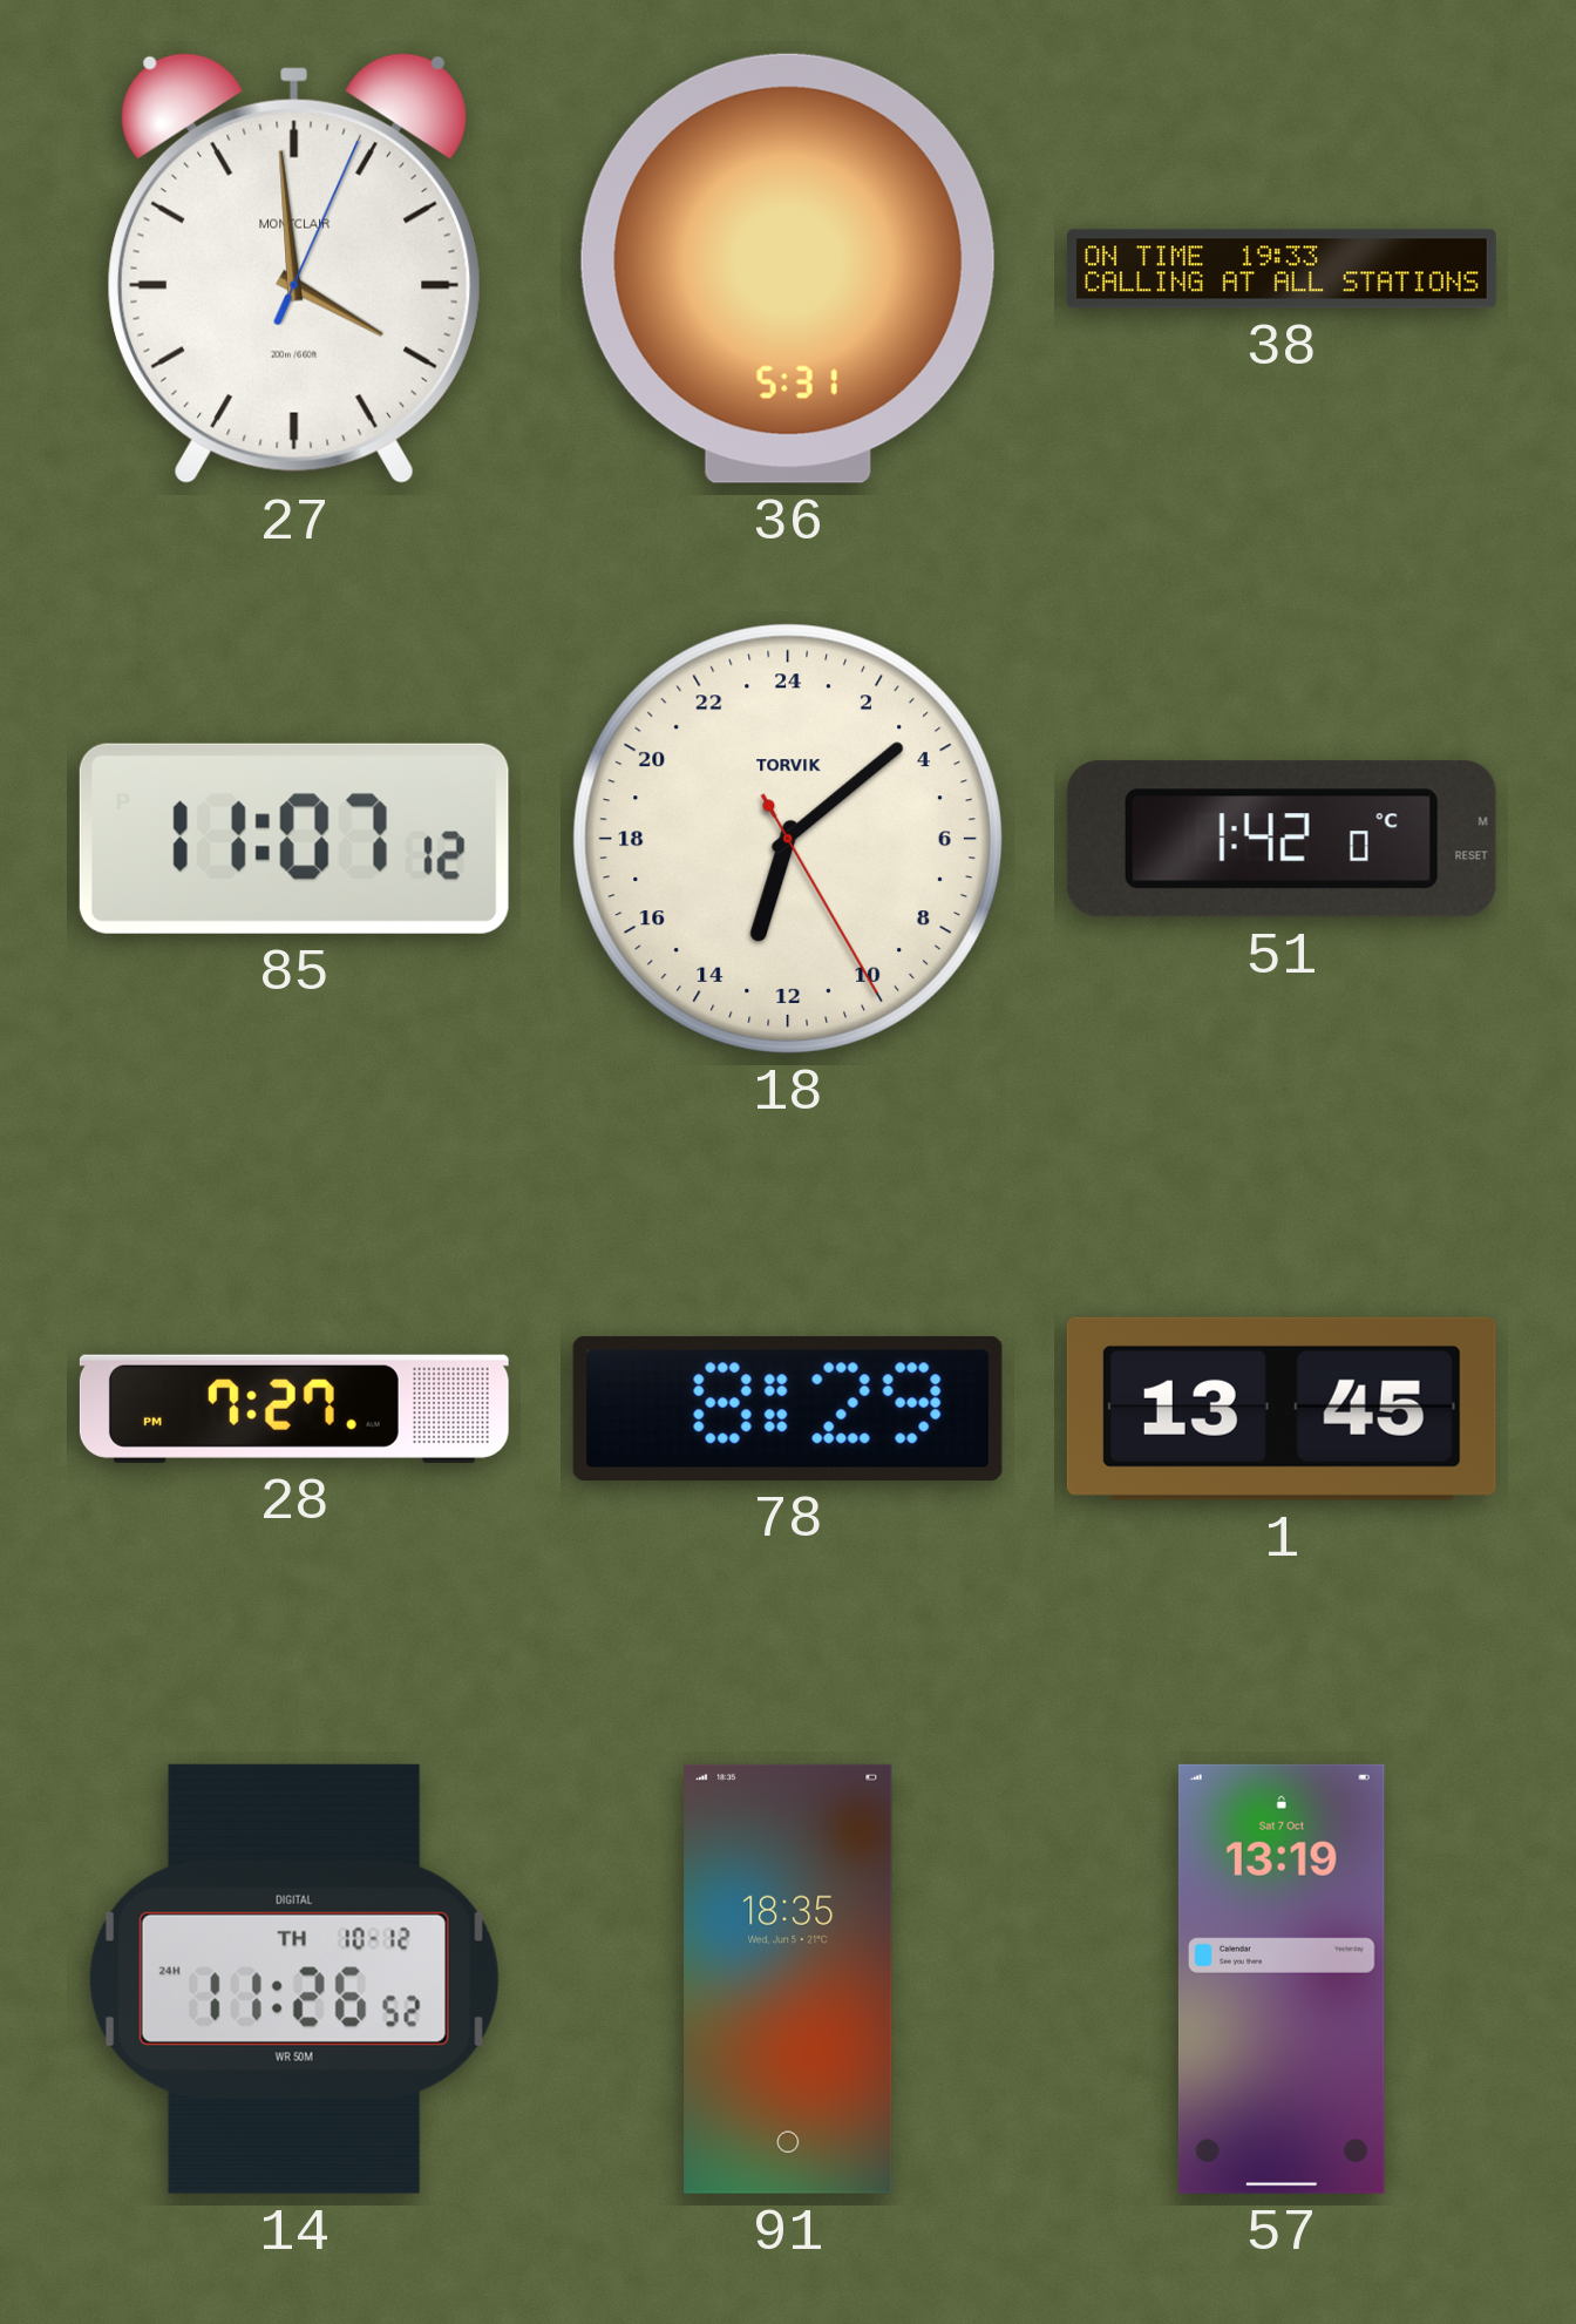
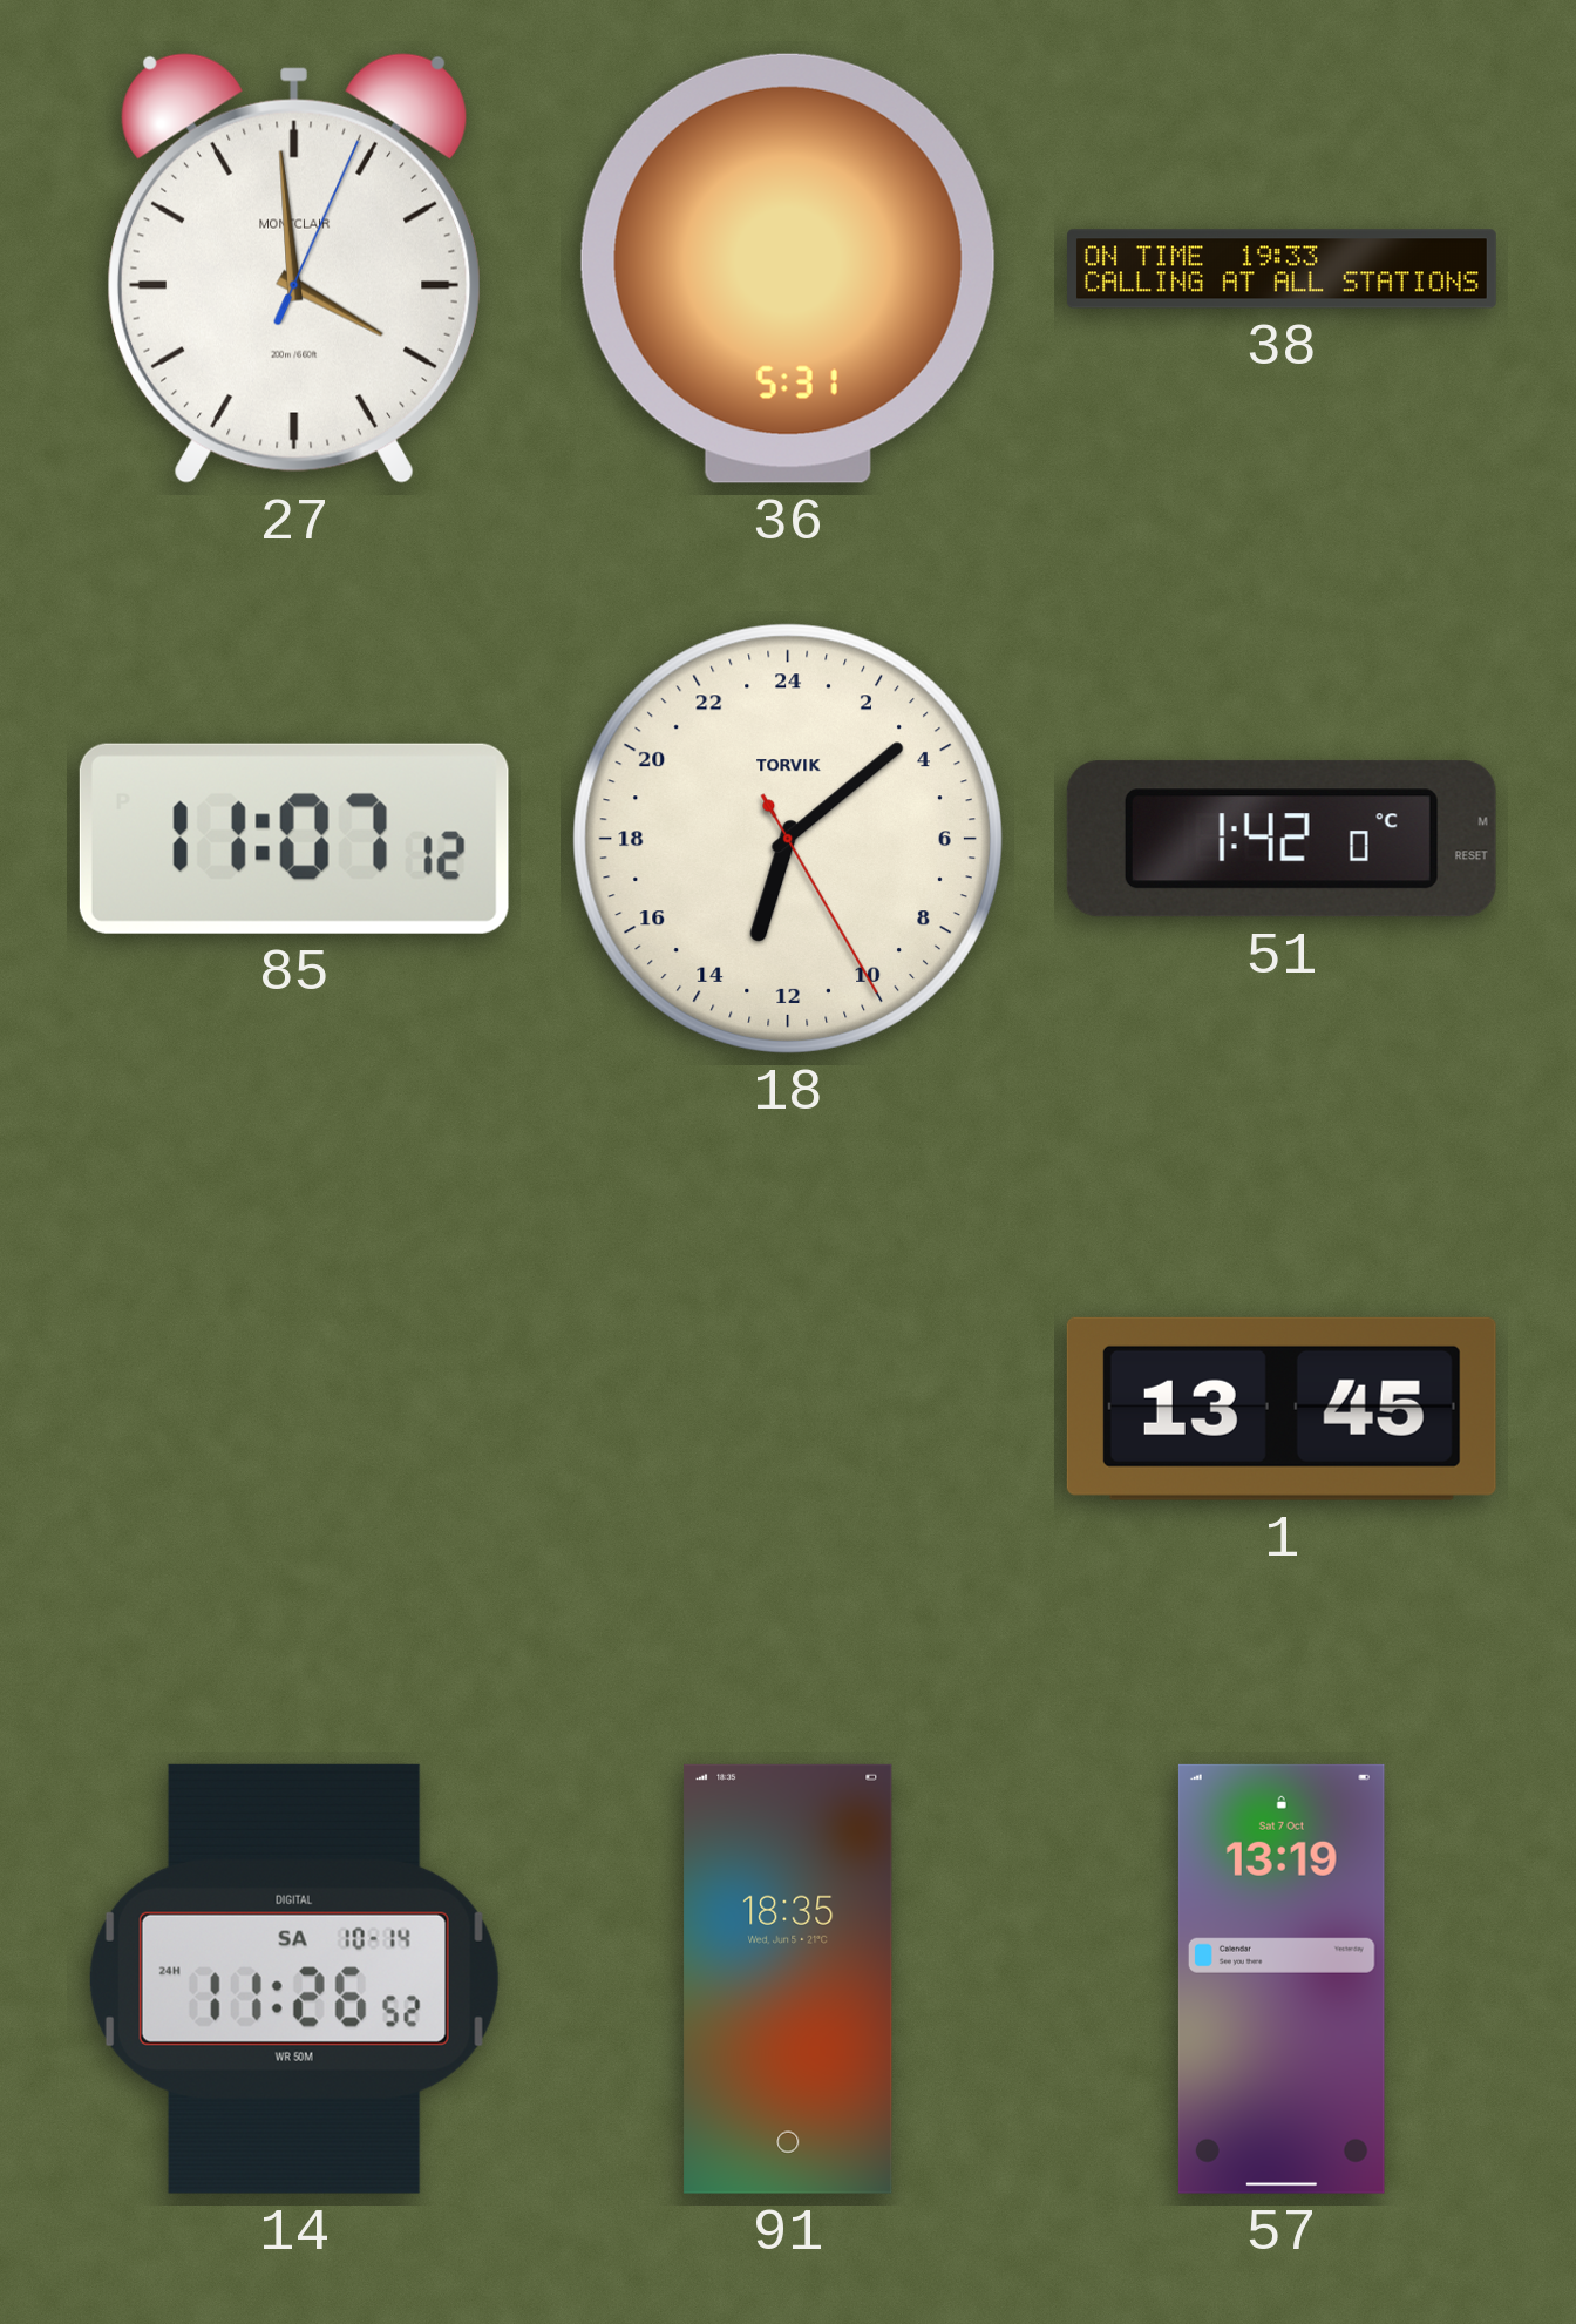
28: 7:27 -> none
78: 8:29 -> none
14 date: TH 10-12 -> SA 10-14
